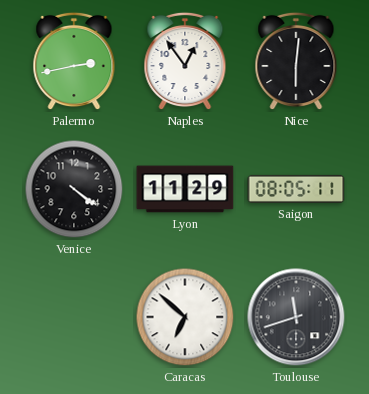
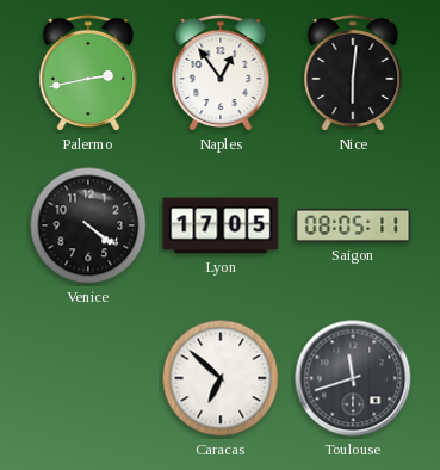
Lyon: 11:29 -> 17:05
